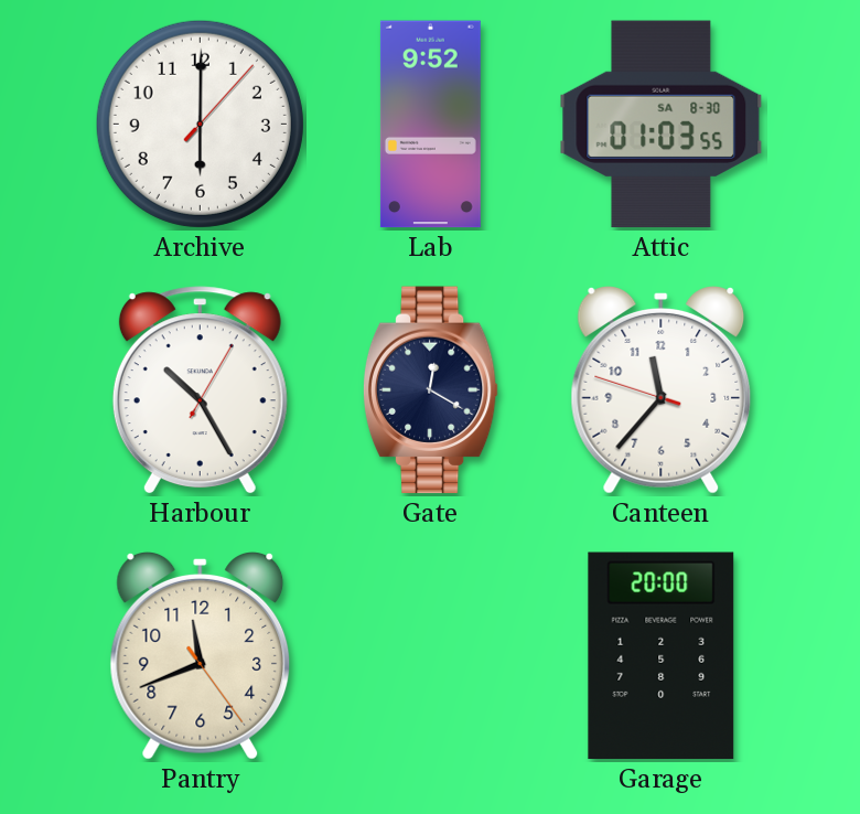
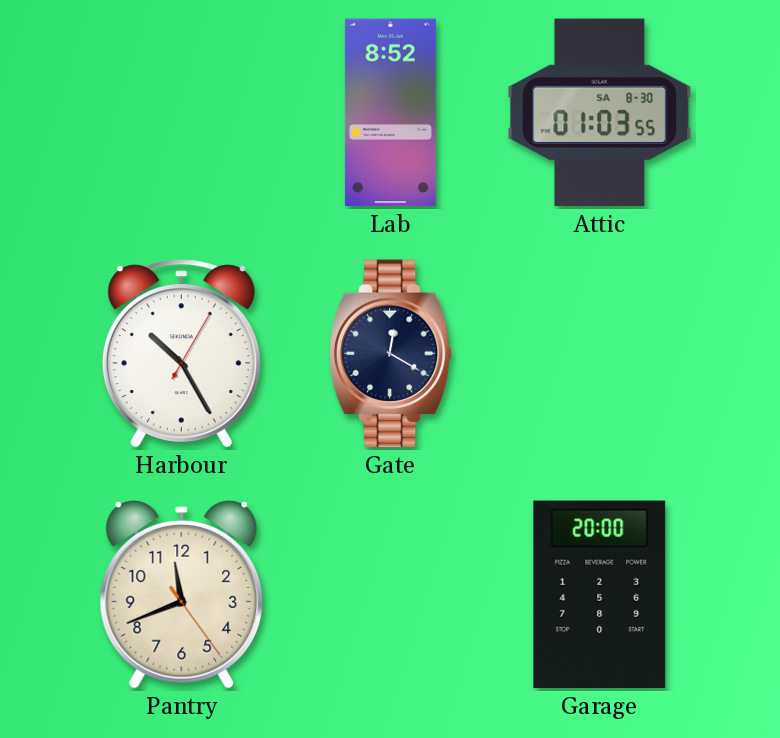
Archive: 6:00 -> none
Lab: 9:52 -> 8:52
Canteen: 11:36 -> none
